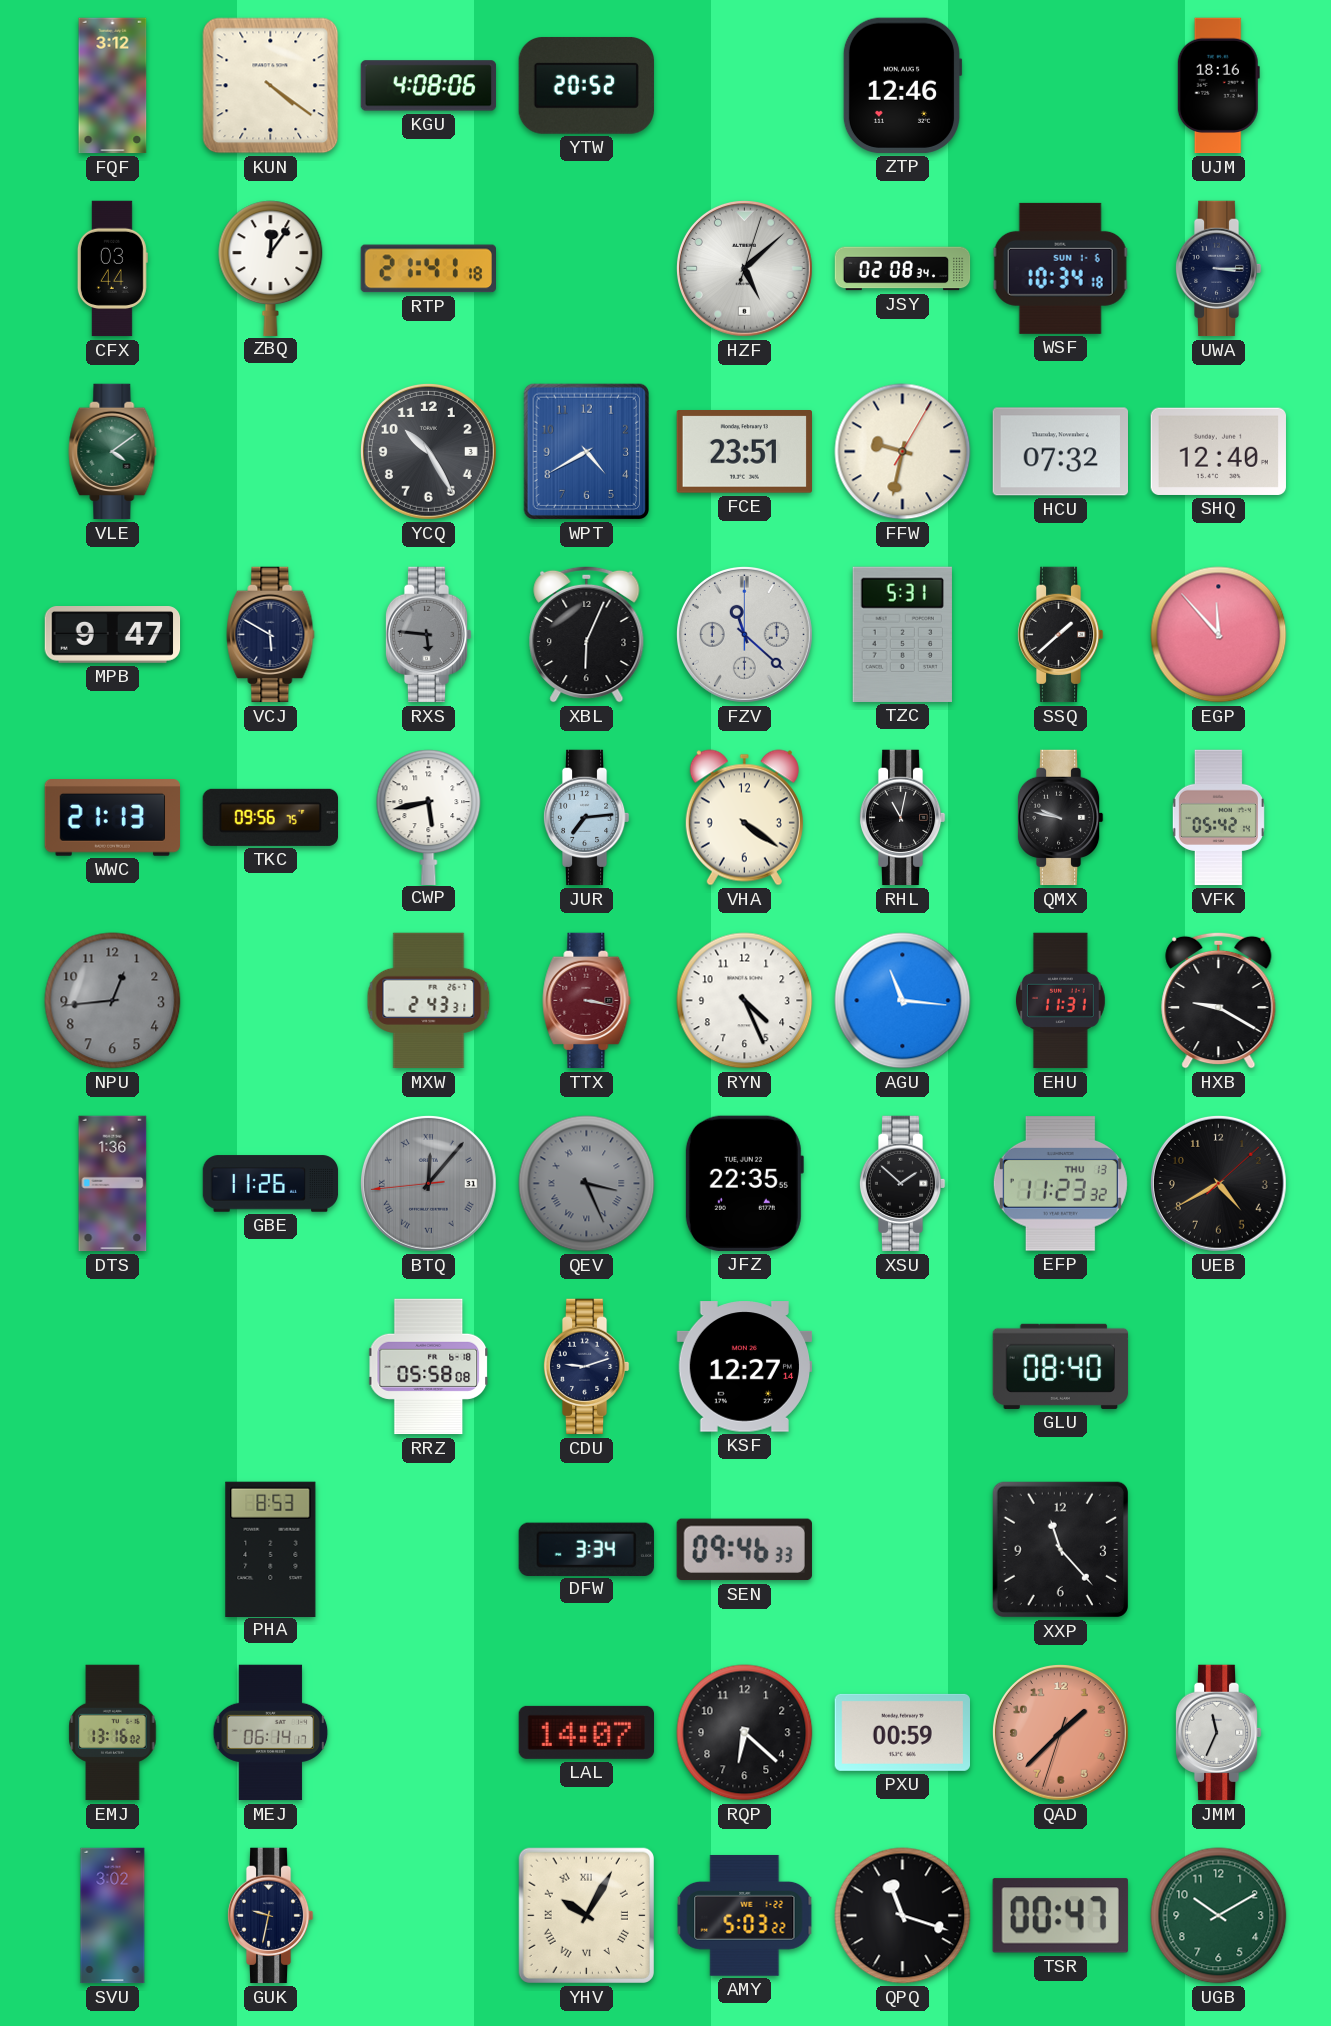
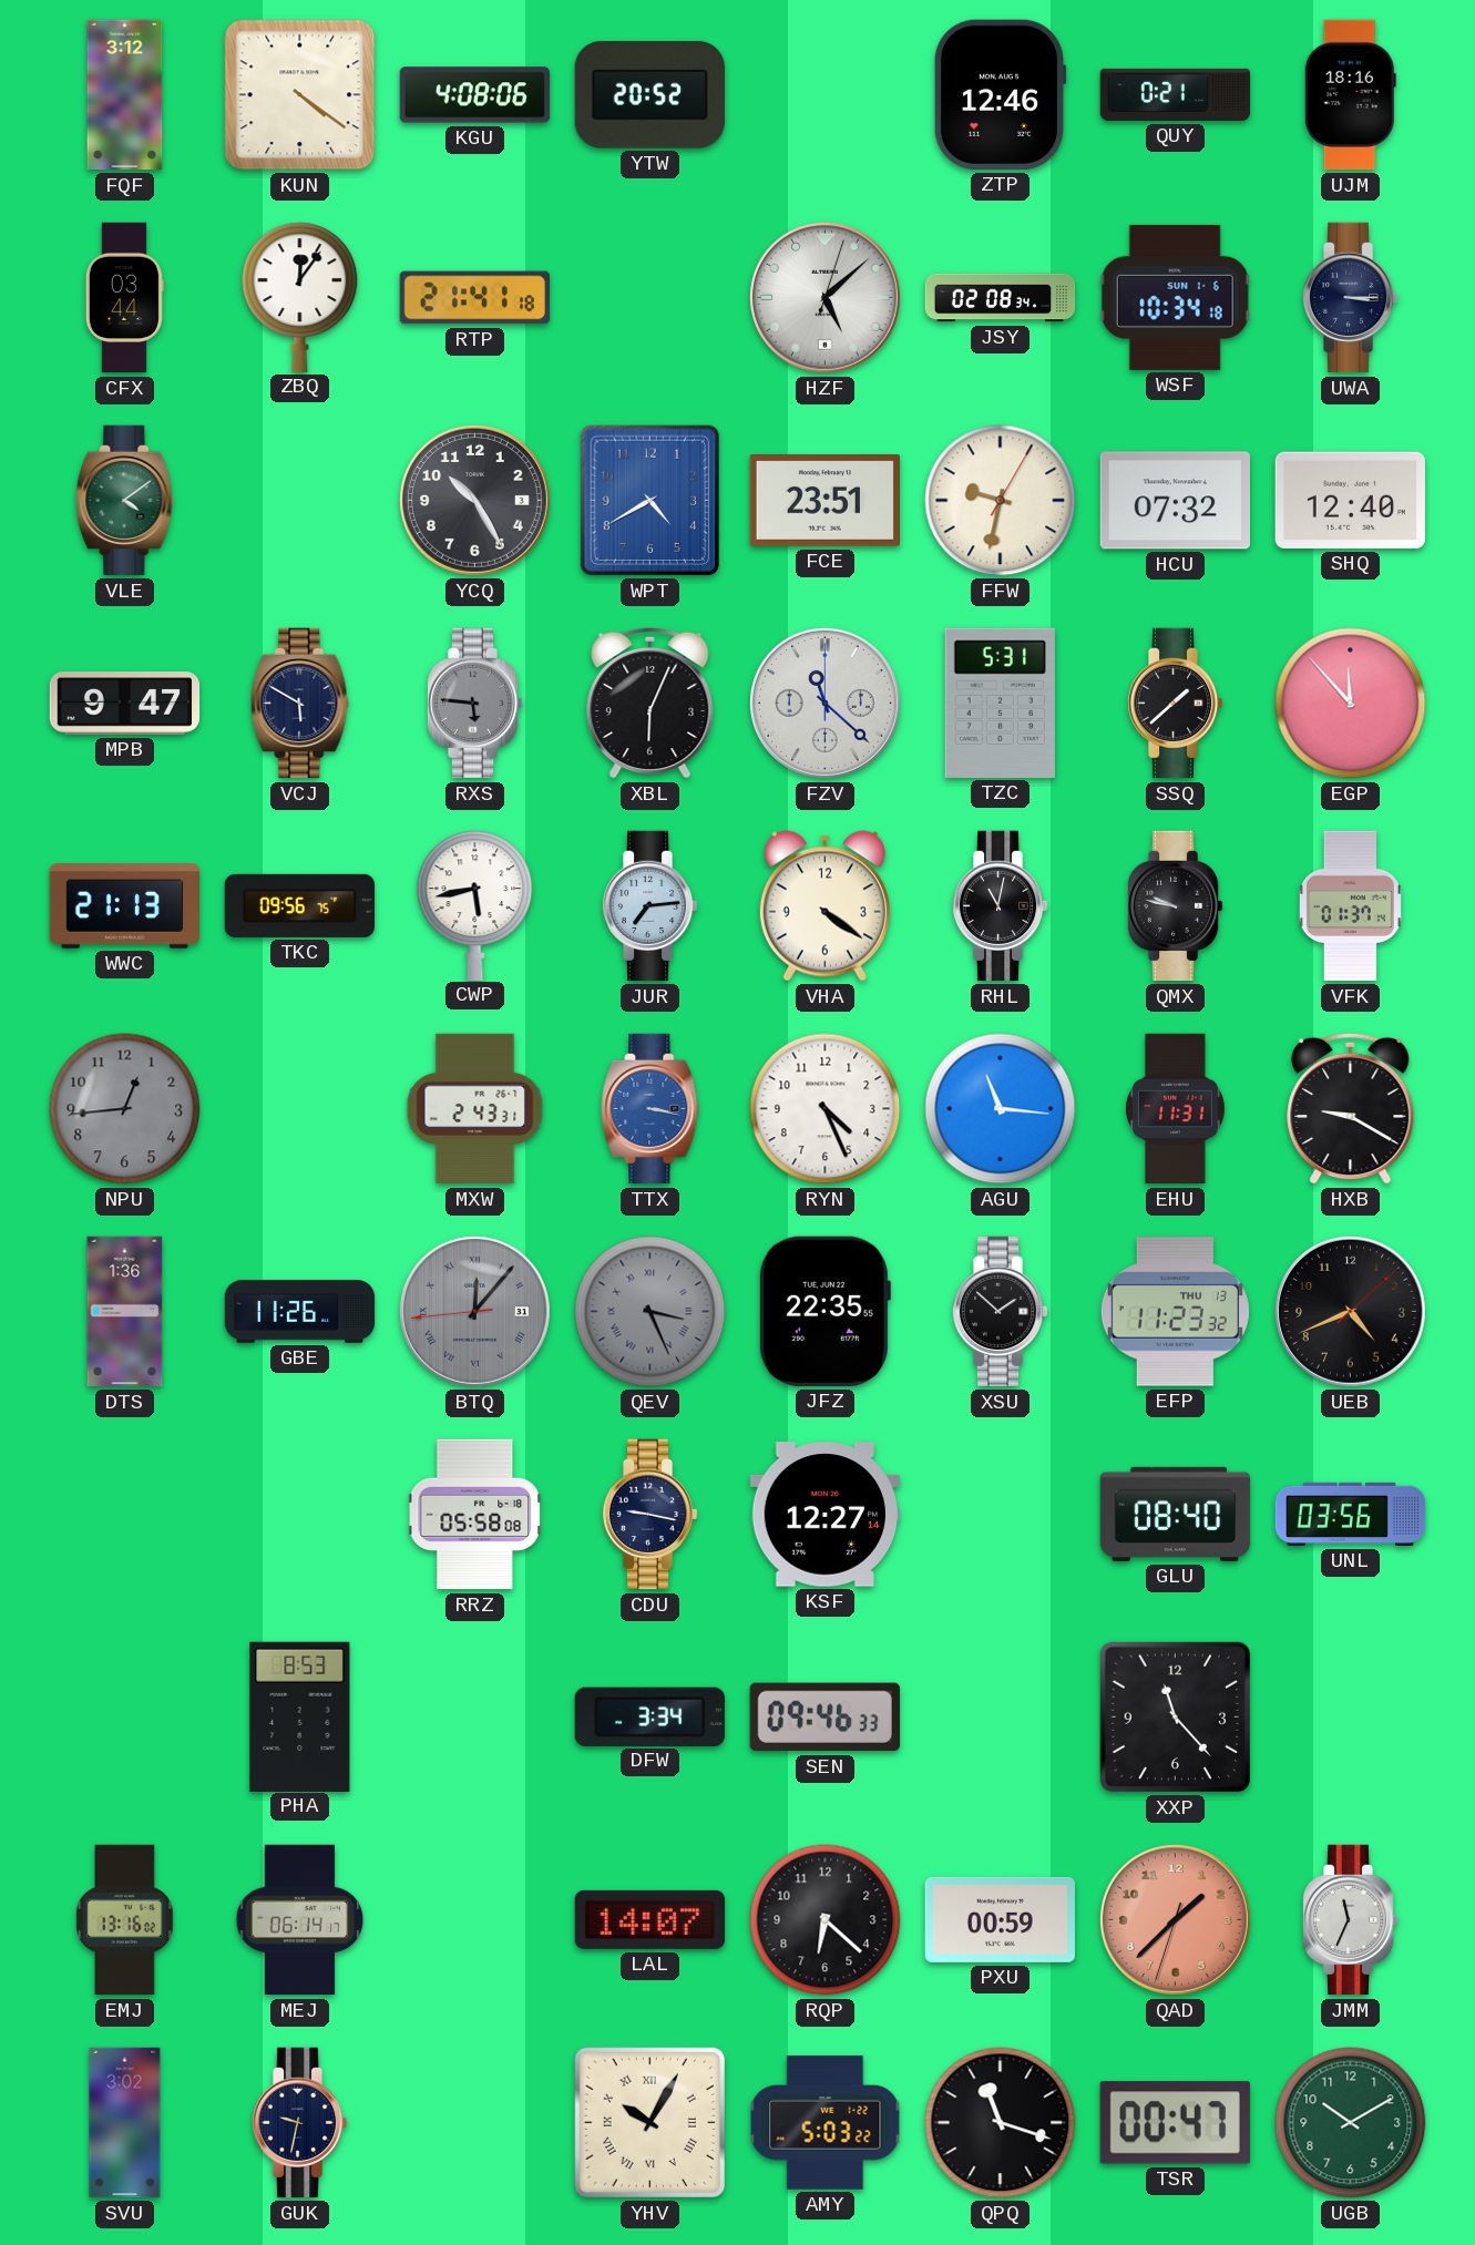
QUY: none -> 0:21
VFK: 05:42 -> 01:37
TTX dial: burgundy -> blue
UEB: 4:40 -> 4:41
CDU: 9:12 -> 9:17
UNL: none -> 03:56
